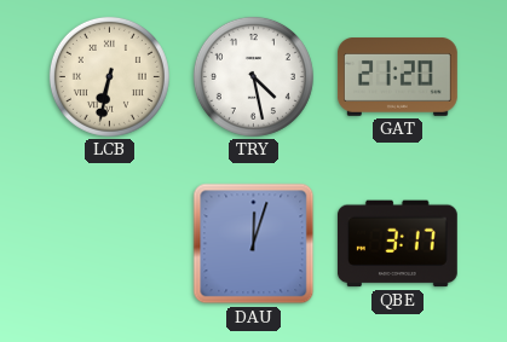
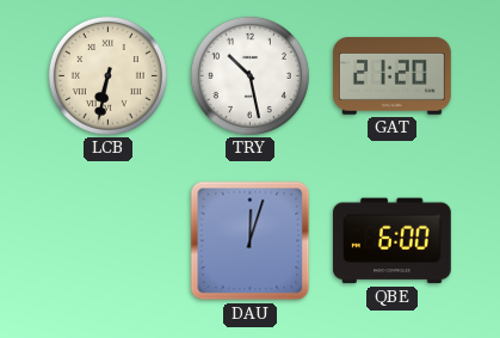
TRY: 4:28 -> 10:28
QBE: 3:17 -> 6:00
